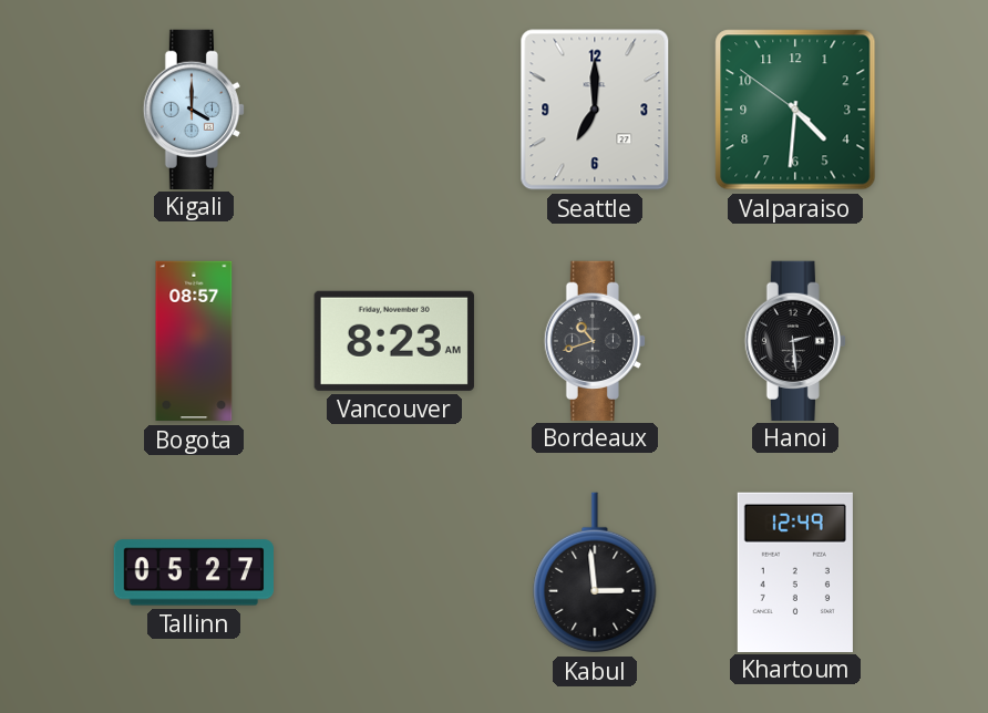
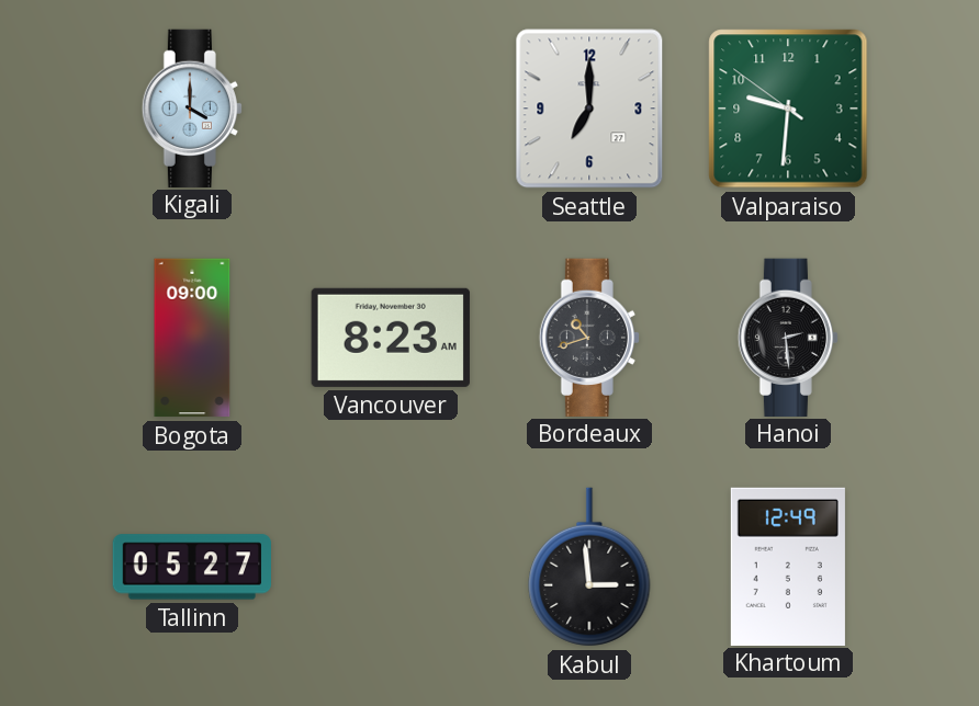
Valparaiso: 4:30 -> 9:30
Bogota: 08:57 -> 09:00
